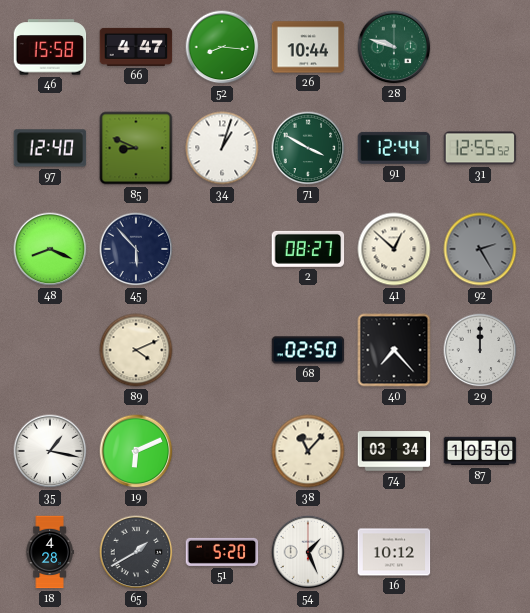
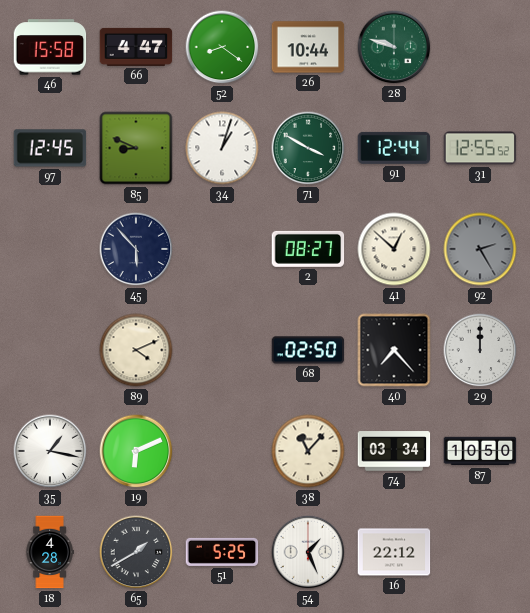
52: 8:16 -> 8:21
97: 12:40 -> 12:45
48: 8:19 -> none
51: 5:20 -> 5:25
16: 10:12 -> 22:12
